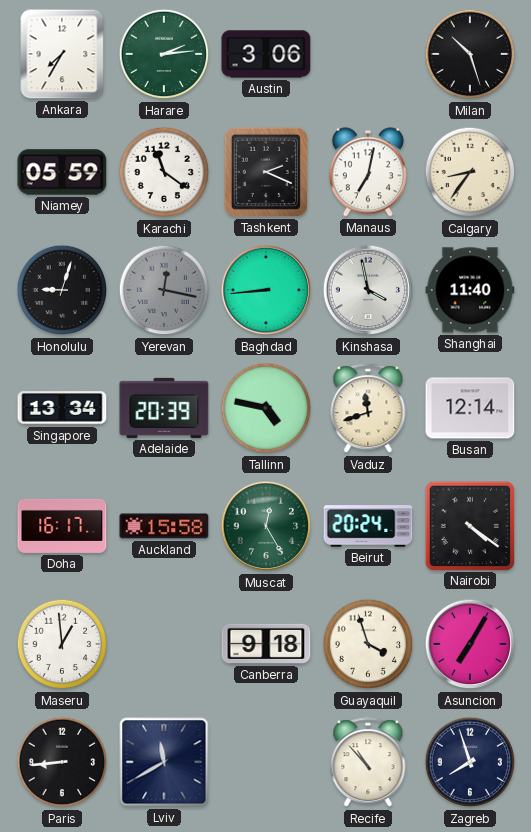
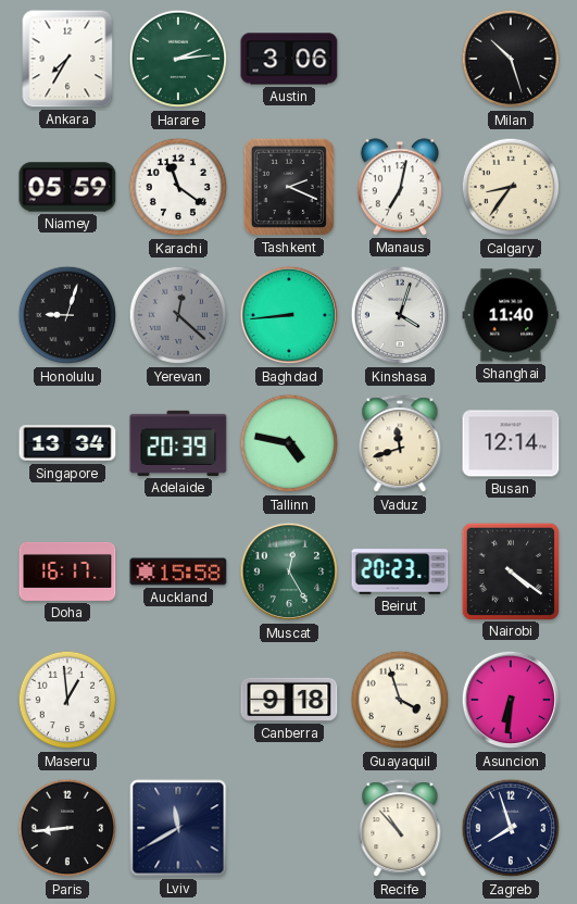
Yerevan: 12:17 -> 12:22
Kinshasa: 3:58 -> 4:03
Beirut: 20:24 -> 20:23
Asuncion: 7:05 -> 6:31
